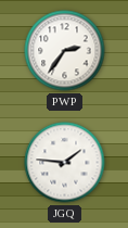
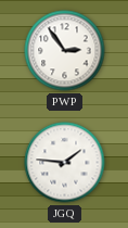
PWP: 2:36 -> 2:54
